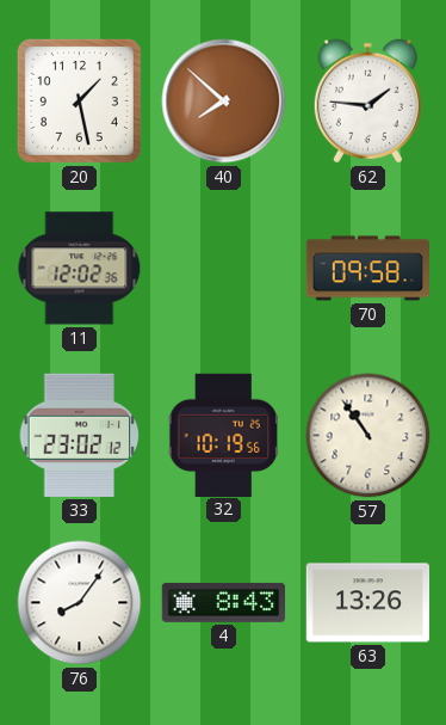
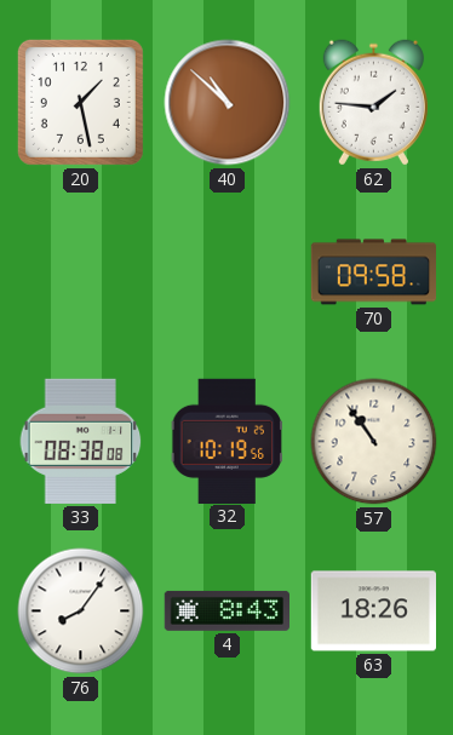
40: 7:52 -> 10:52
11: 12:02 -> none
33: 23:02 -> 08:38
63: 13:26 -> 18:26
